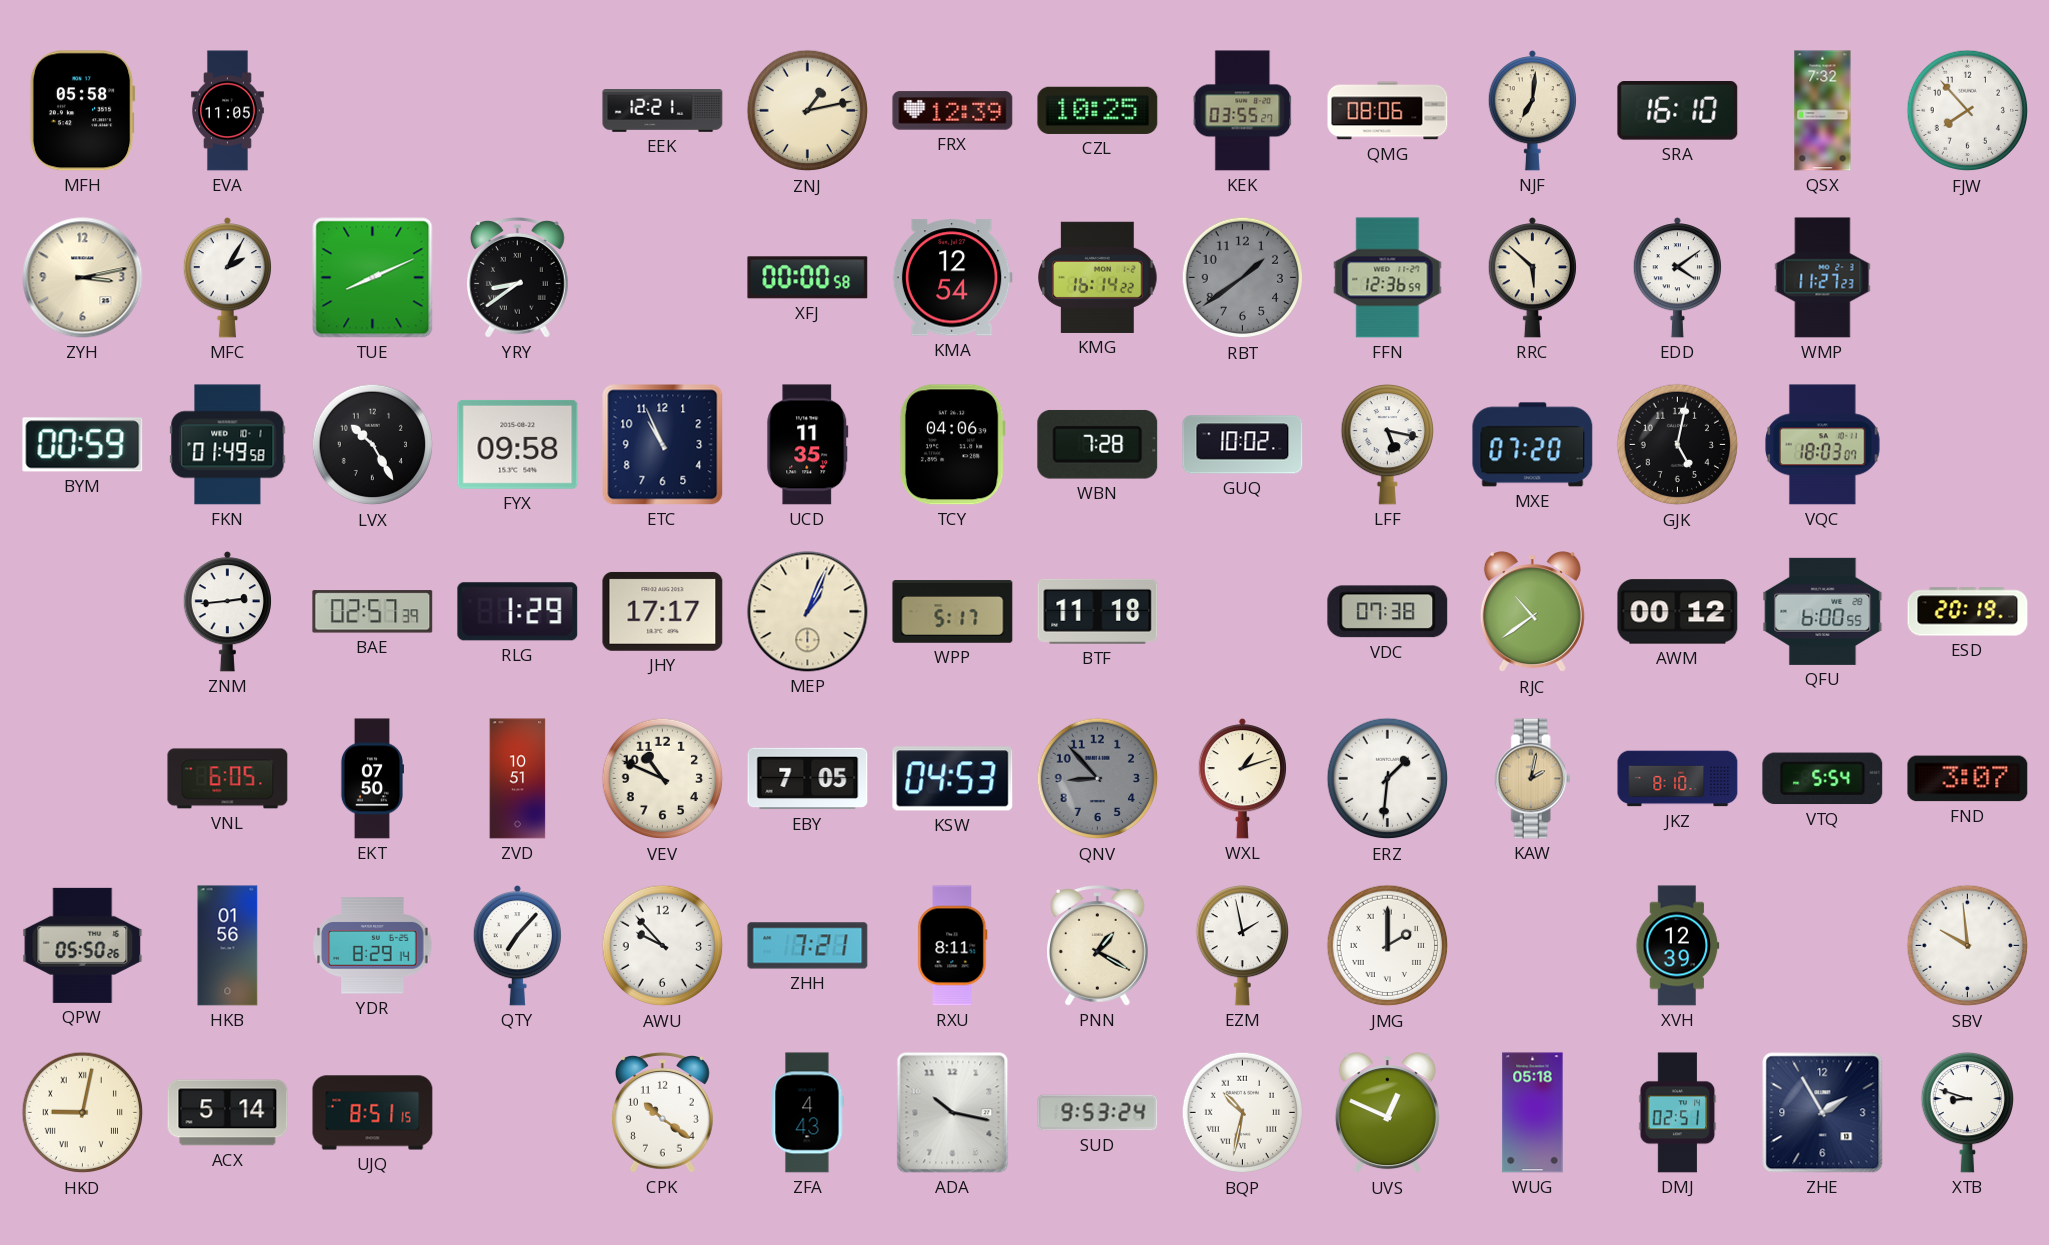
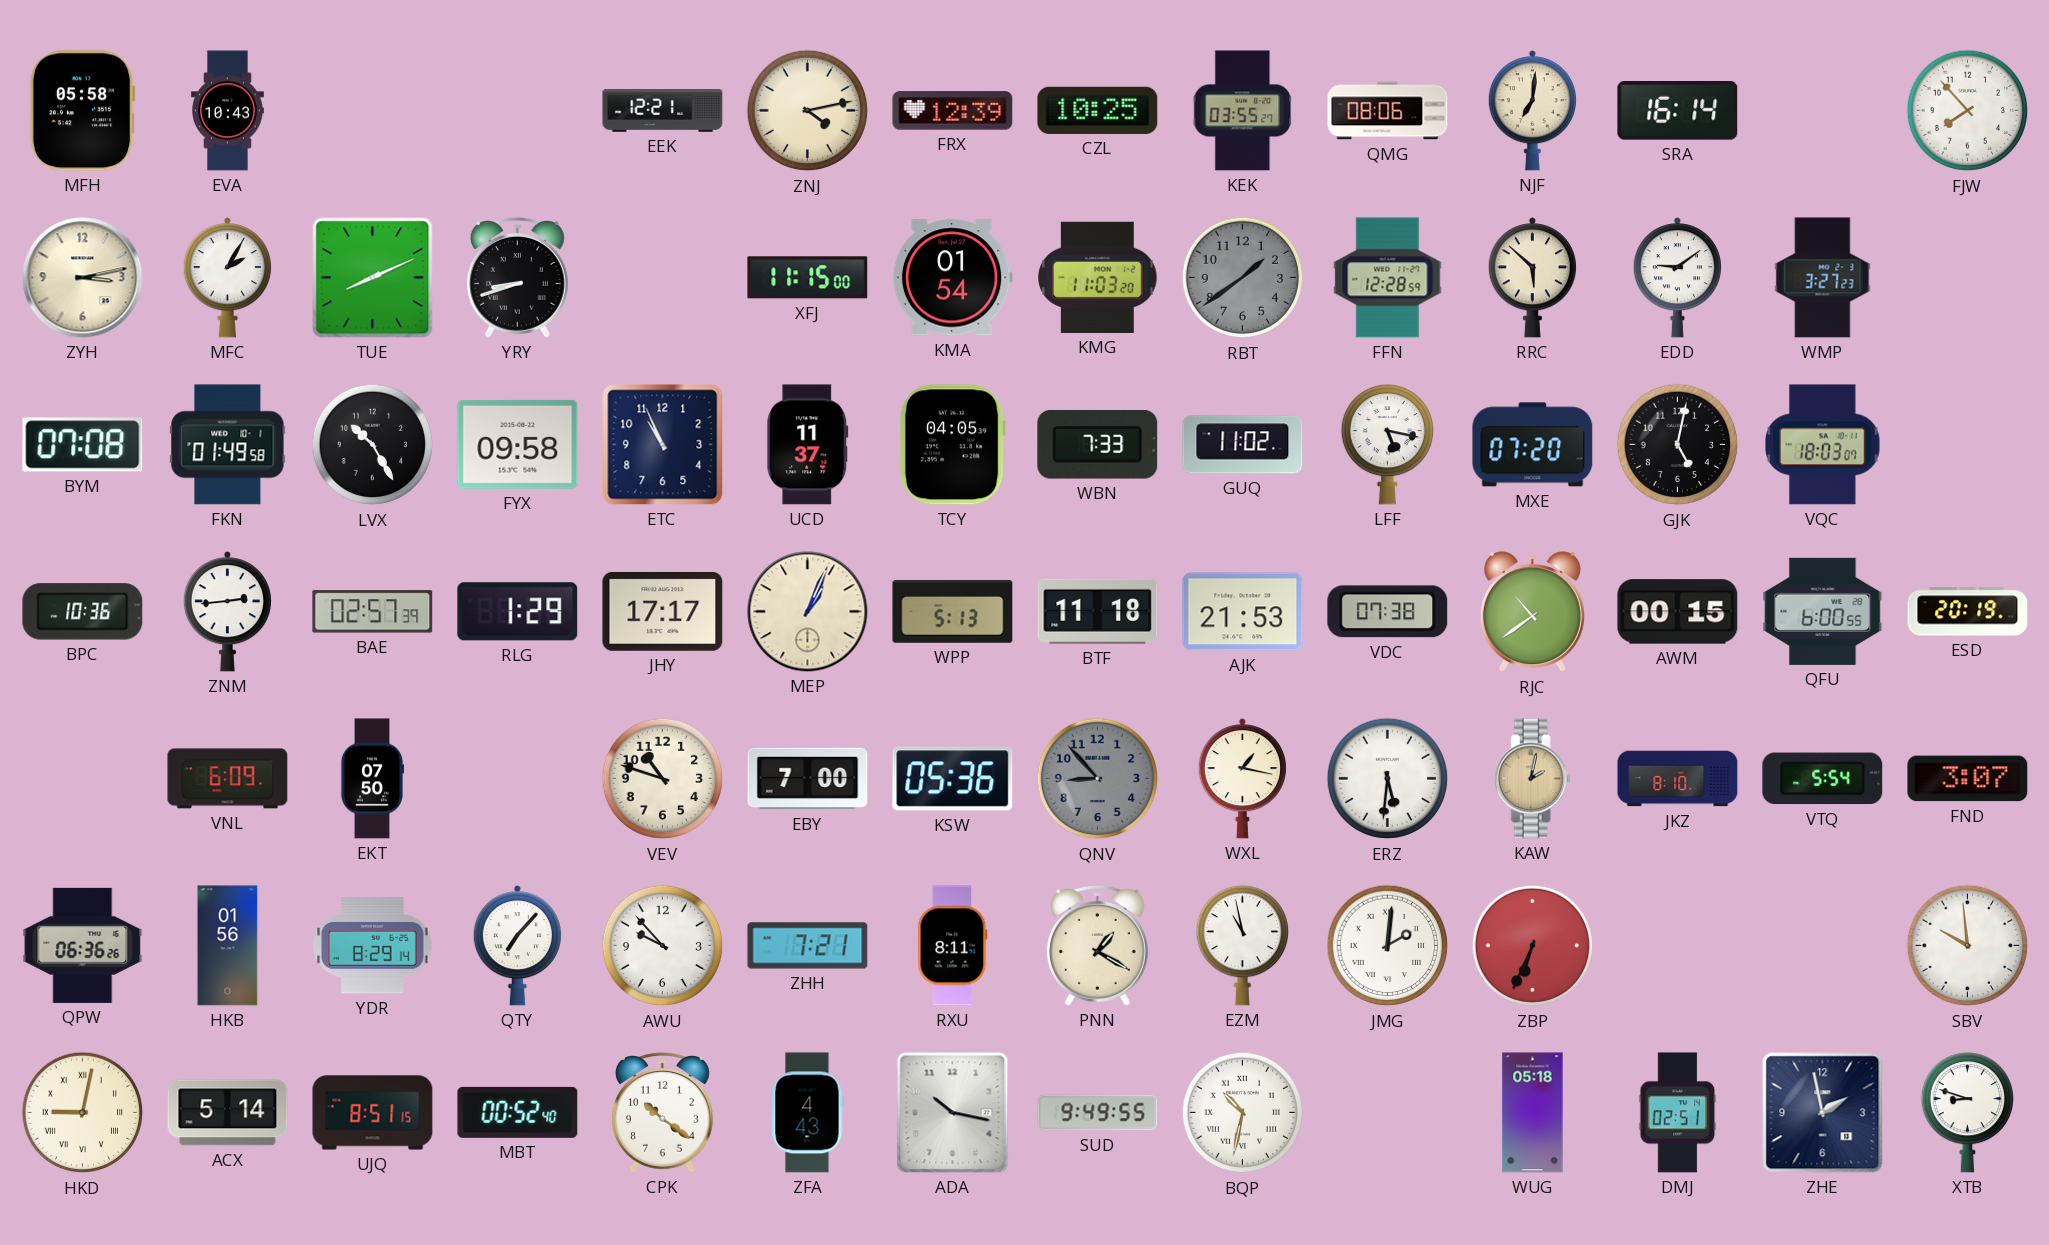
EVA: 11:05 -> 10:43
ZNJ: 1:13 -> 4:13
SRA: 16:10 -> 16:14
QSX: 7:32 -> none
YRY: 8:39 -> 8:42
XFJ: 00:00 -> 11:15
KMA: 12:54 -> 01:54
KMG: 16:14 -> 11:03
FFN: 12:36 -> 12:28
EDD: 4:09 -> 9:09
WMP: 11:27 -> 3:27
BYM: 00:59 -> 07:08
UCD: 11:35 -> 11:37
TCY: 04:06 -> 04:05
WBN: 7:28 -> 7:33
GUQ: 10:02 -> 11:02
BPC: none -> 10:36
WPP: 5:17 -> 5:13
AJK: none -> 21:53
AWM: 00:12 -> 00:15
VNL: 6:05 -> 6:09
ZVD: 10:51 -> none
VEV: 10:49 -> 10:48
EBY: 7:05 -> 7:00
KSW: 04:53 -> 05:36
WXL: 1:12 -> 1:17
ERZ: 1:31 -> 5:31
QPW: 05:50 -> 06:36
EZM: 1:58 -> 10:58
JMG: 2:00 -> 2:01
ZBP: none -> 6:34
XVH: 12:39 -> none
MBT: none -> 00:52
SUD: 9:53 -> 9:49
UVS: 12:49 -> none
ZHE: 1:55 -> 1:58
